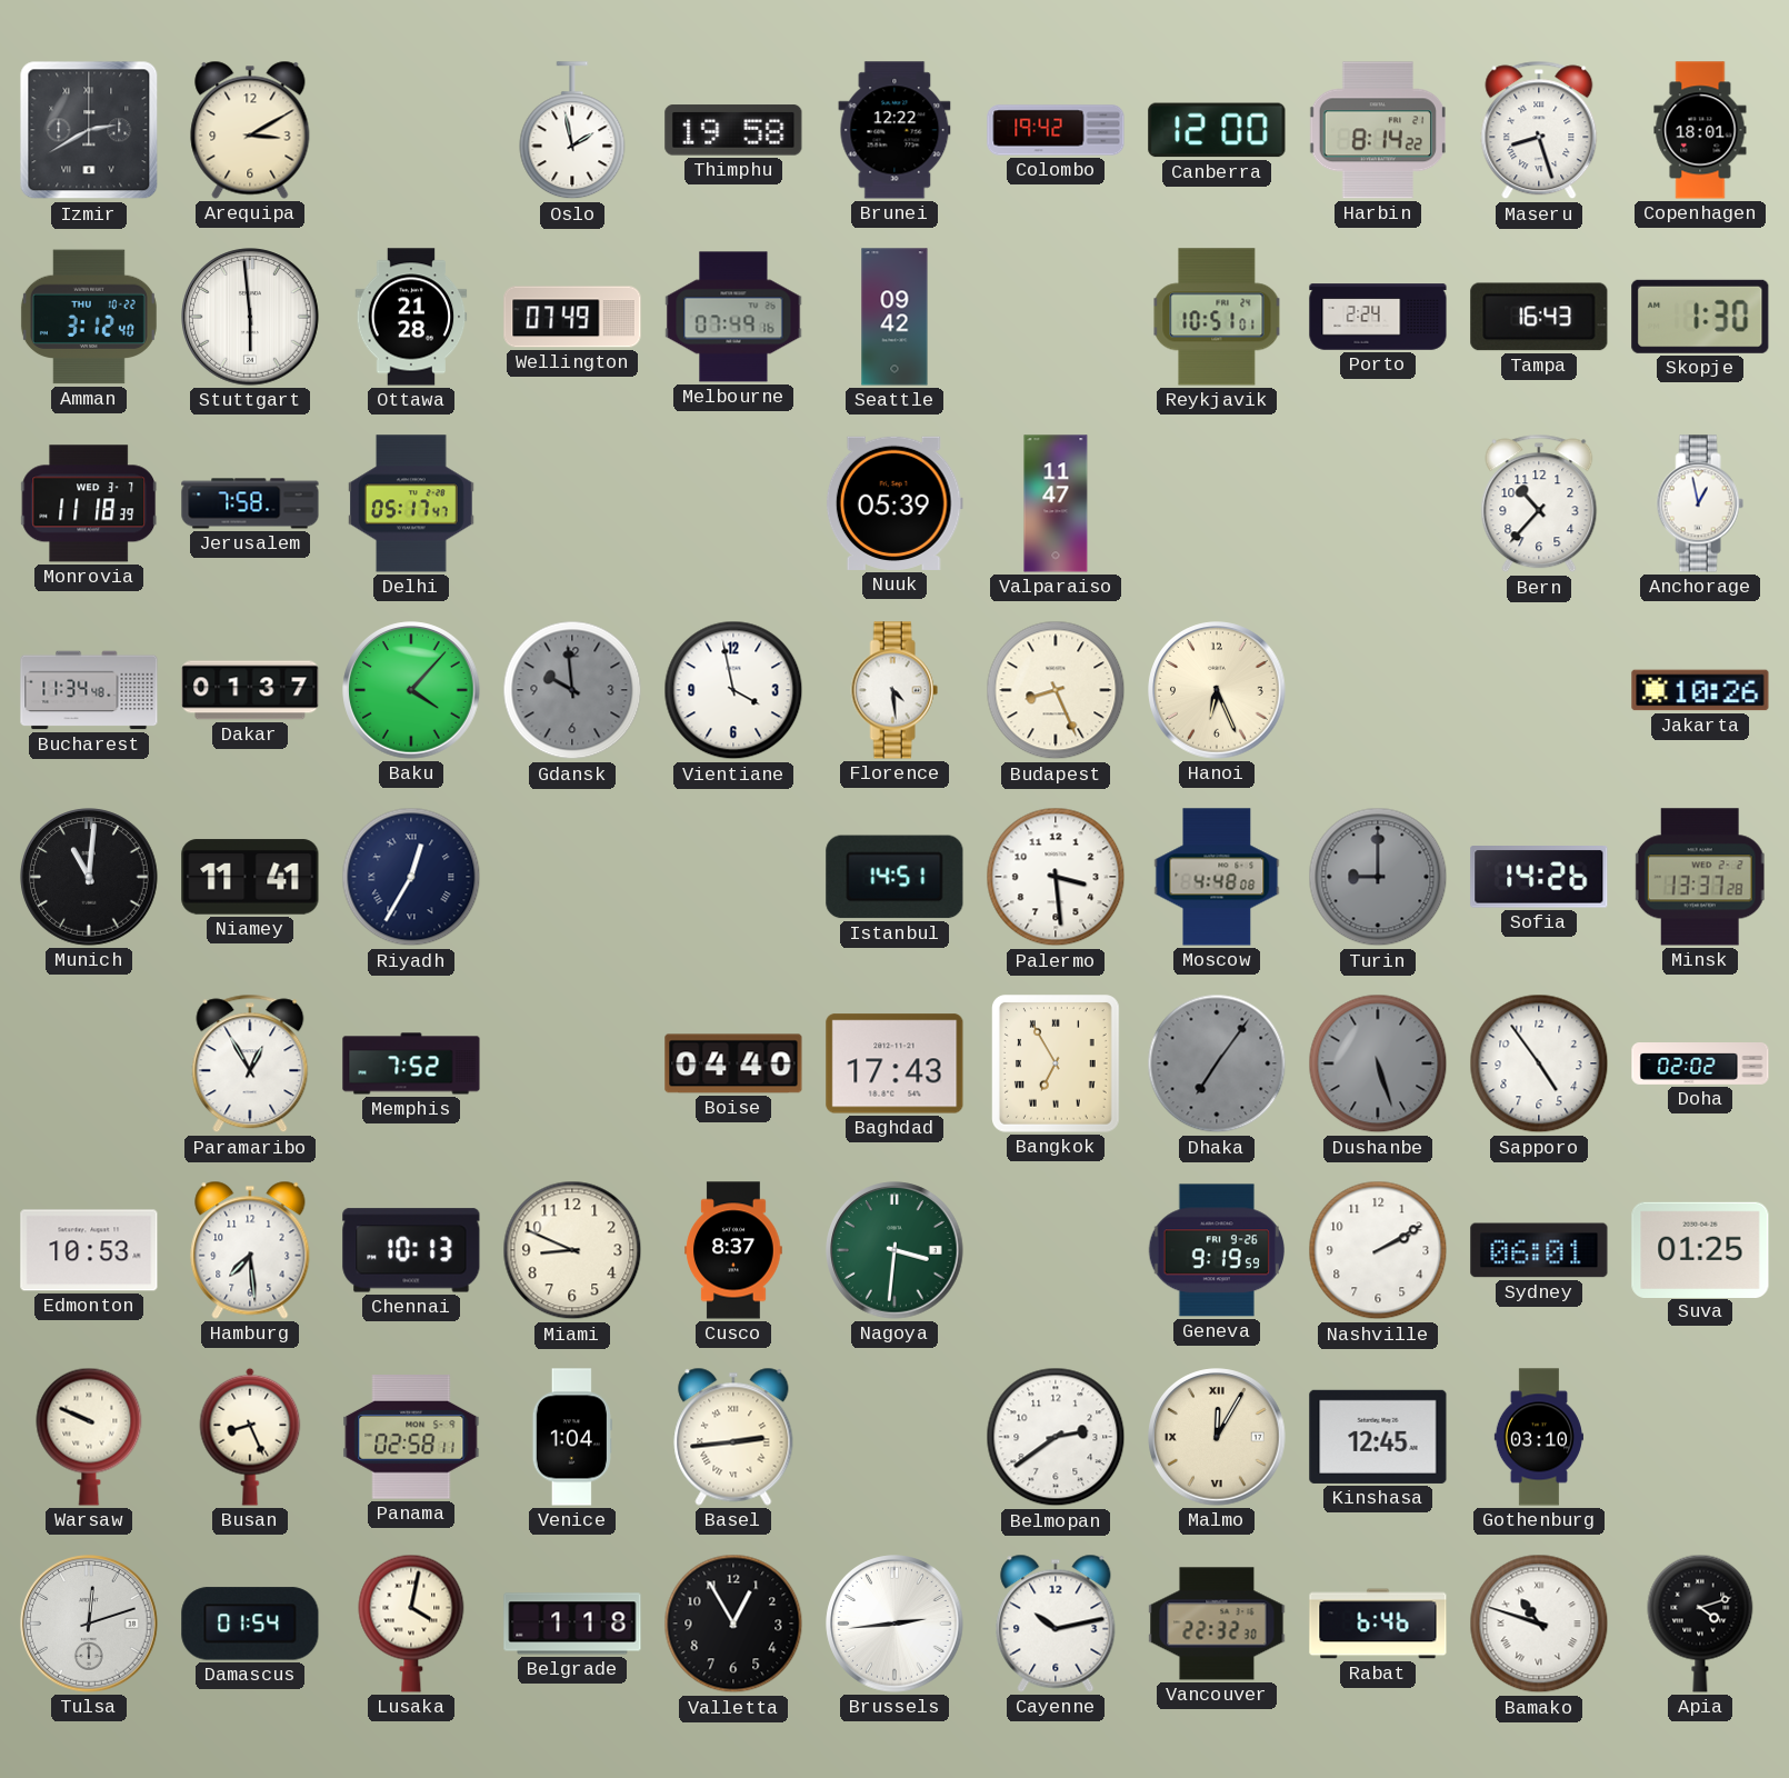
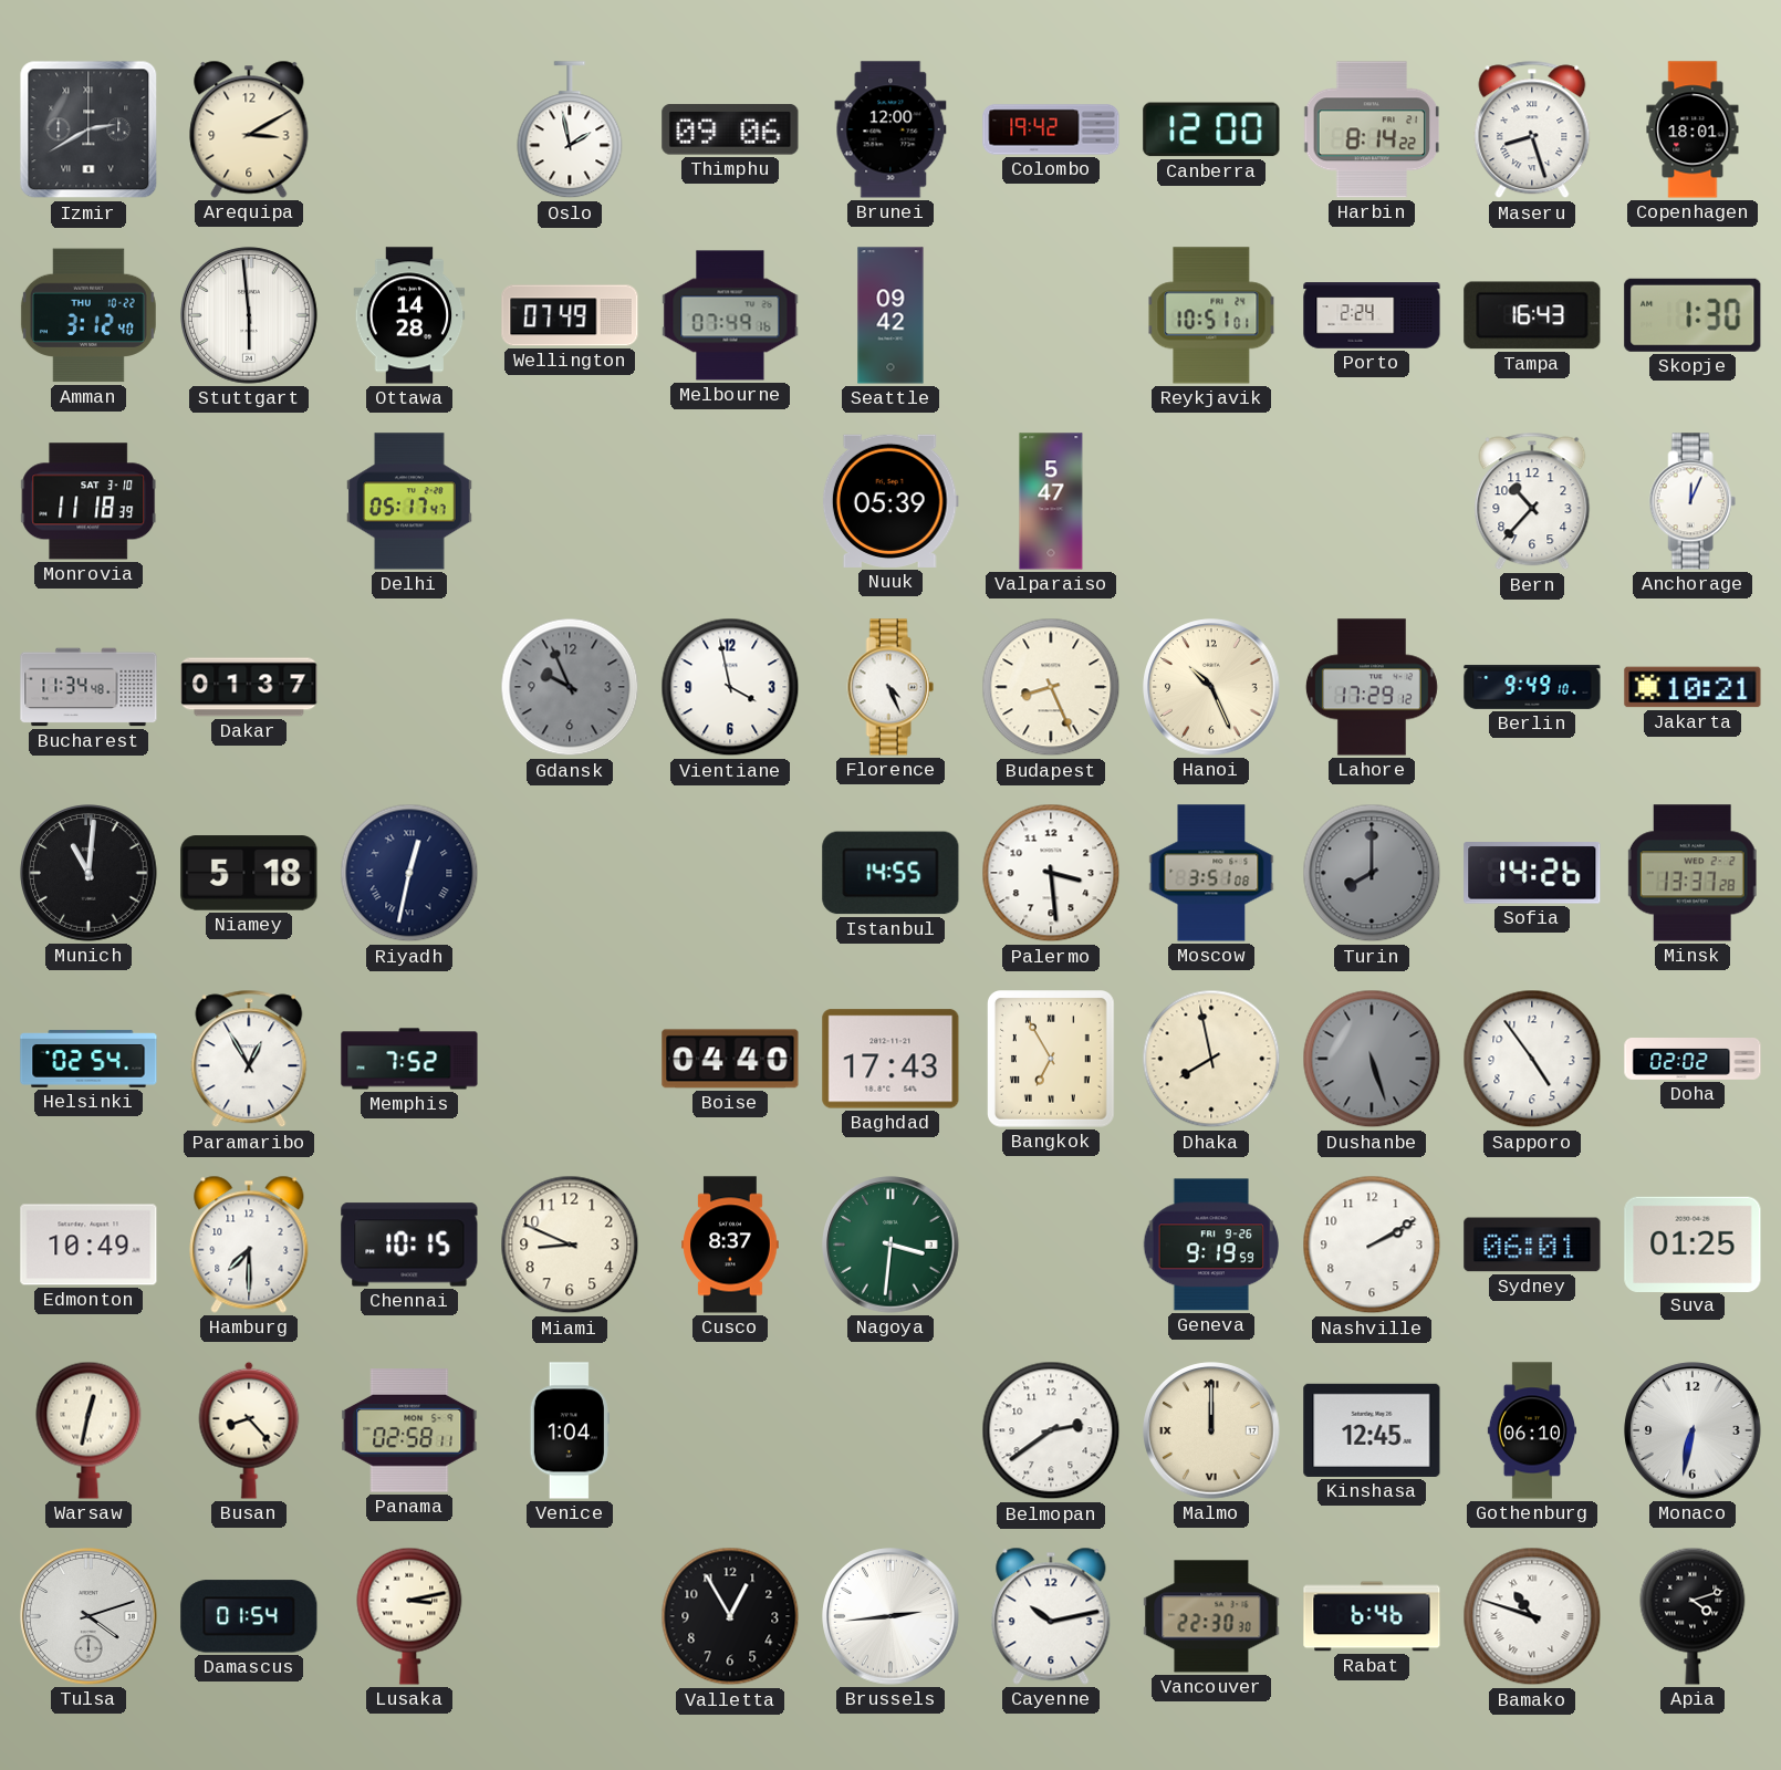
Thimphu: 19:58 -> 09:06
Brunei: 12:22 -> 12:00
Ottawa: 21:28 -> 14:28
Monrovia date: WED 3-7 -> SAT 3-10
Jerusalem: 7:58 -> none
Valparaiso: 11:47 -> 5:47
Anchorage: 12:58 -> 12:04
Baku: 4:07 -> none
Gdansk: 9:59 -> 9:56
Florence: 4:29 -> 4:26
Hanoi: 6:26 -> 10:26
Lahore: none -> 17:29
Berlin: none -> 9:49
Jakarta: 10:26 -> 10:21
Niamey: 11:41 -> 5:18
Riyadh: 12:35 -> 12:32
Istanbul: 14:51 -> 14:55
Moscow: 4:48 -> 3:51
Turin: 9:00 -> 8:00
Helsinki: none -> 02:54
Dhaka: 7:06 -> 7:58
Dhaka dial: grey -> cream
Edmonton: 10:53 -> 10:49
Hamburg: 7:29 -> 7:30
Chennai: 10:13 -> 10:15
Warsaw: 9:49 -> 12:32
Busan: 8:26 -> 8:23
Basel: 2:44 -> none
Malmo: 12:05 -> 12:00
Gothenburg: 03:10 -> 06:10
Monaco: none -> 6:32
Tulsa: 12:12 -> 4:12
Lusaka: 4:02 -> 3:13
Belgrade: 1:18 -> none
Vancouver: 22:32 -> 22:30
